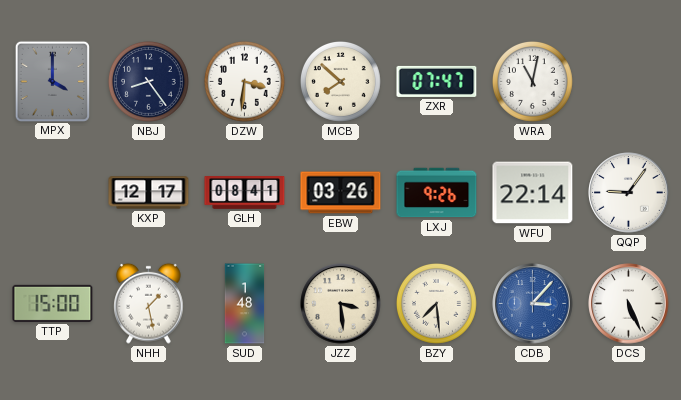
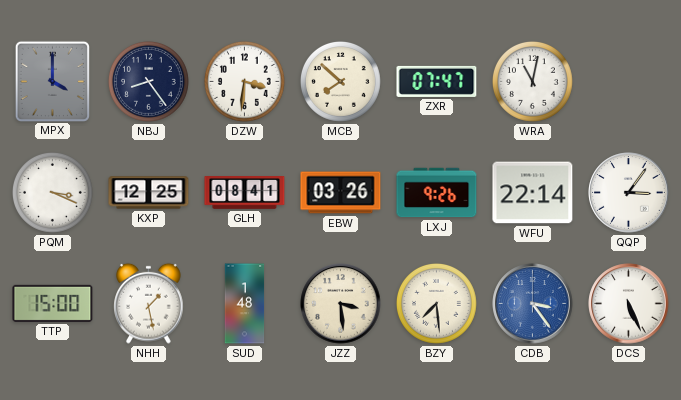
PQM: none -> 3:19
KXP: 12:17 -> 12:25
QQP: 9:06 -> 3:06
CDB: 3:07 -> 3:24
